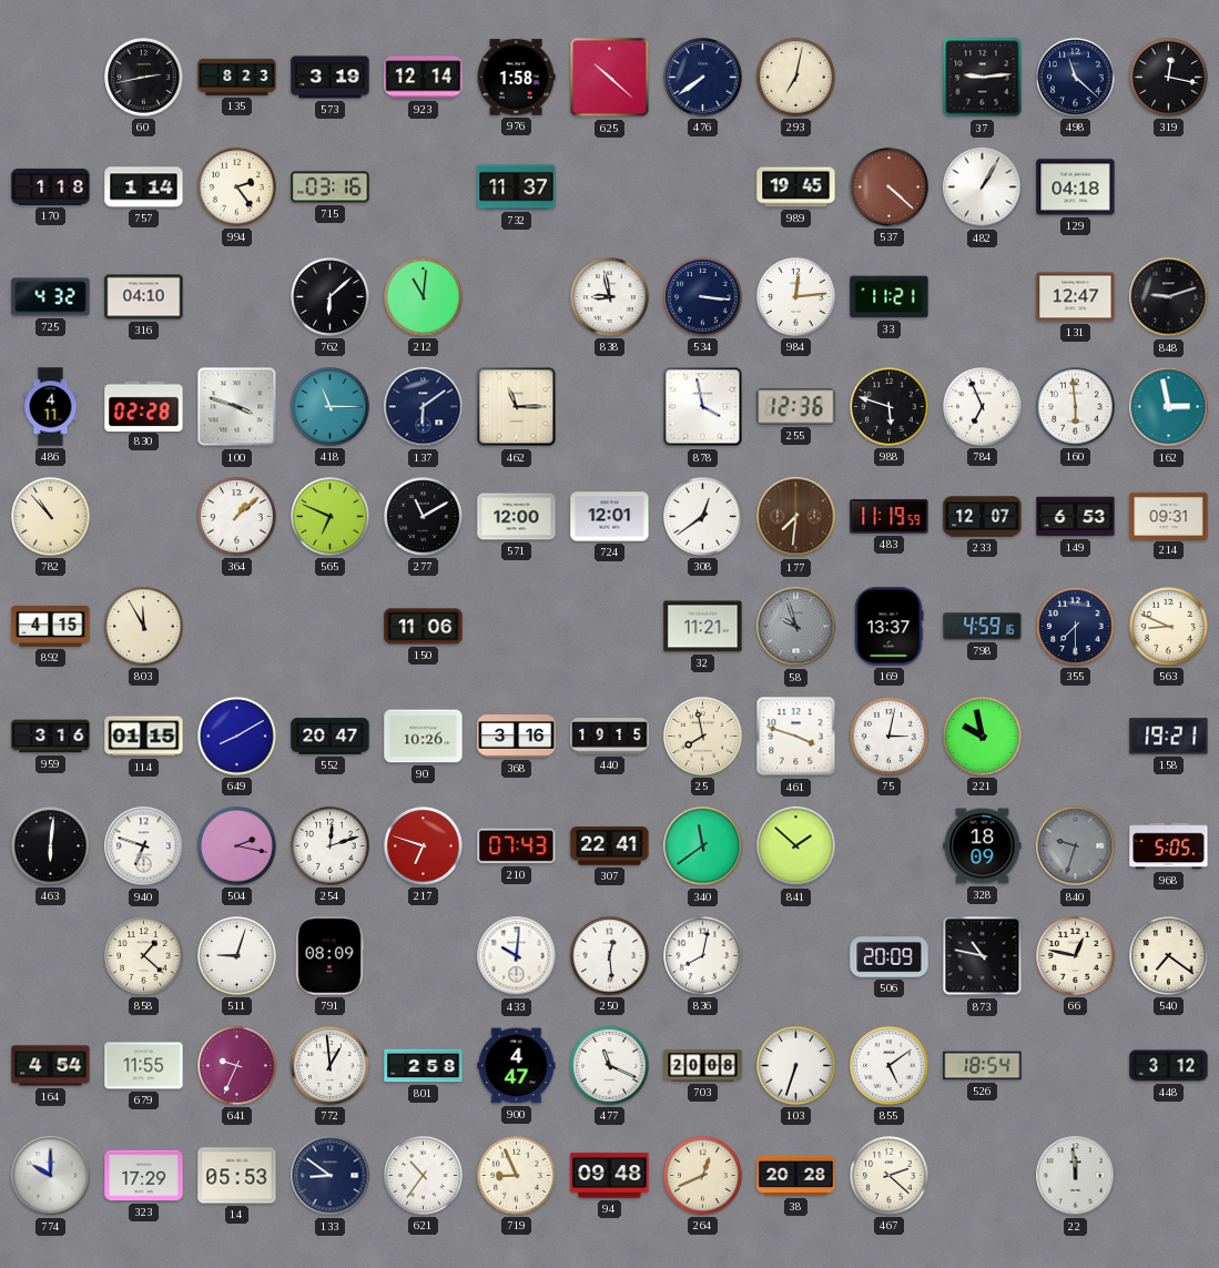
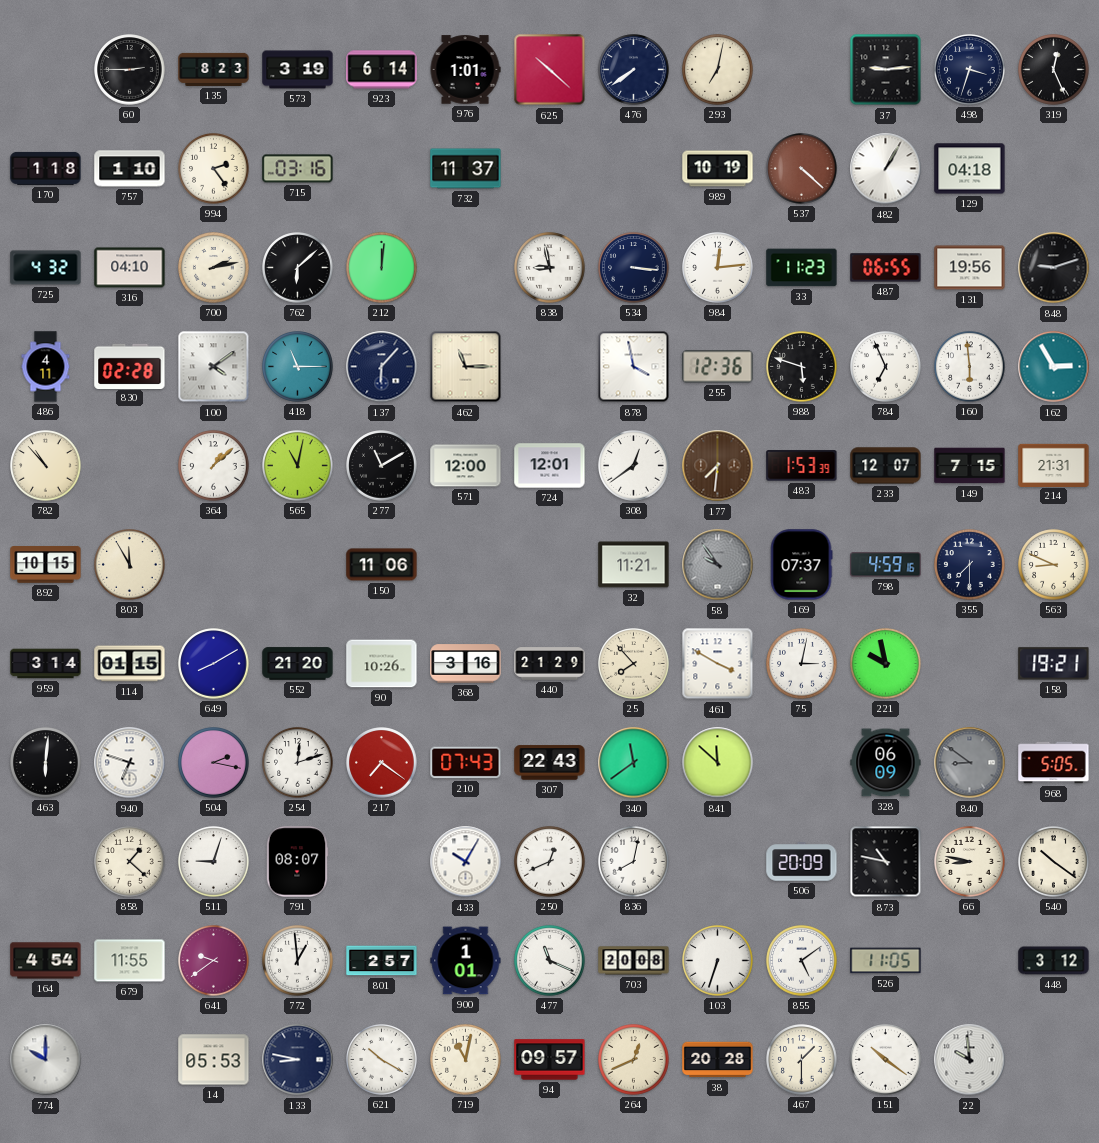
60: 2:43 -> 2:45
923: 12:14 -> 6:14
976: 1:58 -> 1:01
498: 11:22 -> 3:33
319: 12:17 -> 12:26
757: 1:14 -> 1:10
989: 19:45 -> 10:19
700: none -> 2:13
212: 11:01 -> 12:01
33: 11:21 -> 11:23
487: none -> 06:55
131: 12:47 -> 19:56
100: 3:48 -> 4:09
137: 6:09 -> 6:07
162: 2:58 -> 2:55
565: 6:49 -> 11:02
483: 11:19 -> 1:53
149: 6:53 -> 7:15
214: 09:31 -> 21:31
892: 4:15 -> 10:15
58: 9:57 -> 9:54
169: 13:37 -> 07:37
959: 3:16 -> 3:14
552: 20:47 -> 21:20
440: 19:15 -> 21:29
25: 7:58 -> 7:53
461: 3:48 -> 3:50
217: 6:48 -> 7:21
307: 22:41 -> 22:43
841: 1:52 -> 11:52
328: 18:09 -> 06:09
840: 9:33 -> 8:51
791: 08:09 -> 08:07
433: 10:01 -> 10:05
250: 12:29 -> 12:41
66: 12:47 -> 8:47
540: 7:21 -> 10:21
641: 9:34 -> 9:39
801: 2:58 -> 2:57
900: 4:47 -> 1:01
526: 18:54 -> 11:05
323: 17:29 -> none
133: 8:51 -> 8:47
621: 10:36 -> 10:20
719: 8:56 -> 11:02
94: 09:48 -> 09:57
467: 2:22 -> 1:30
151: none -> 10:21
22: 11:59 -> 9:59
